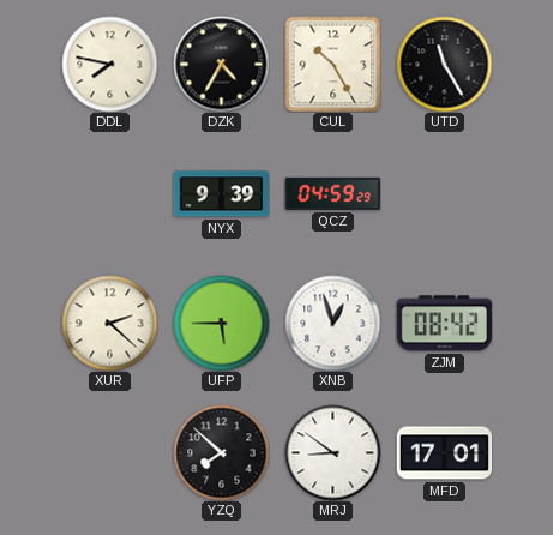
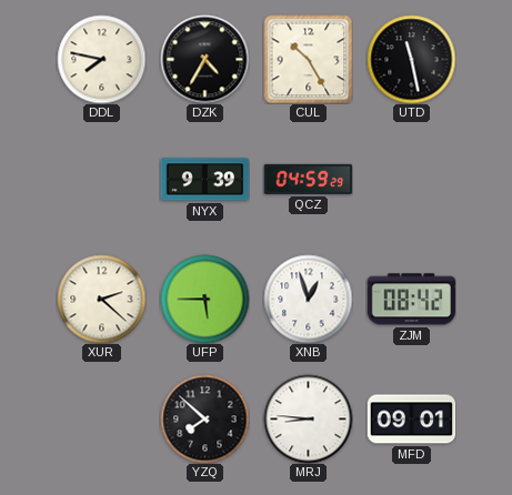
UTD: 11:25 -> 11:28
MRJ: 8:51 -> 8:46
MFD: 17:01 -> 09:01
